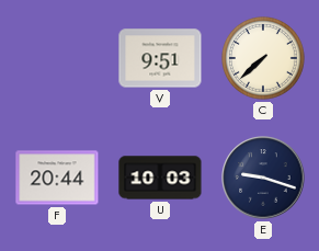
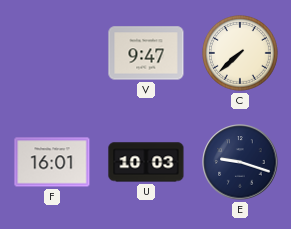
V: 9:51 -> 9:47
F: 20:44 -> 16:01
